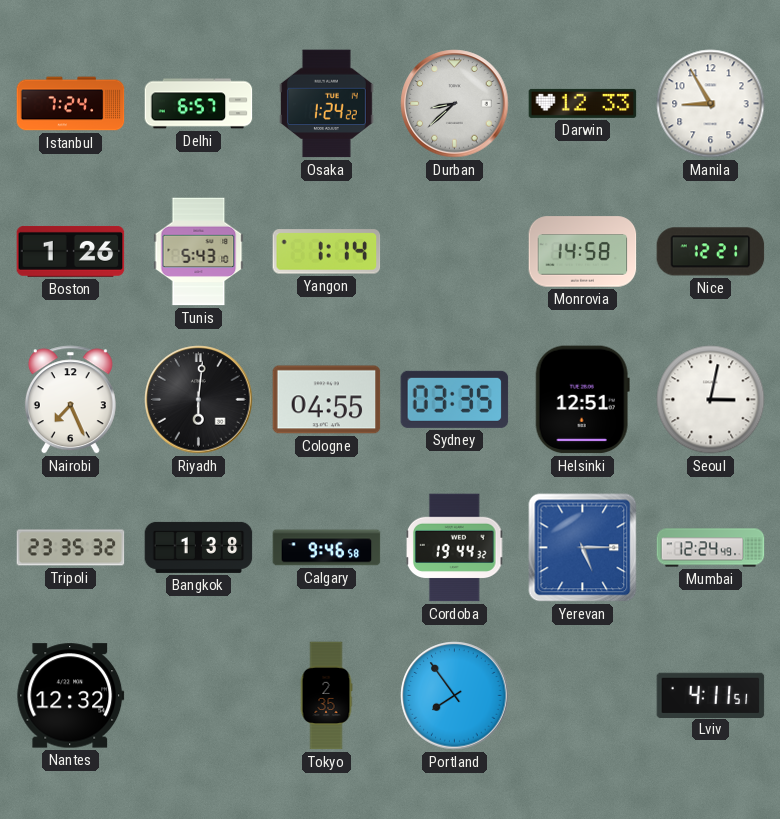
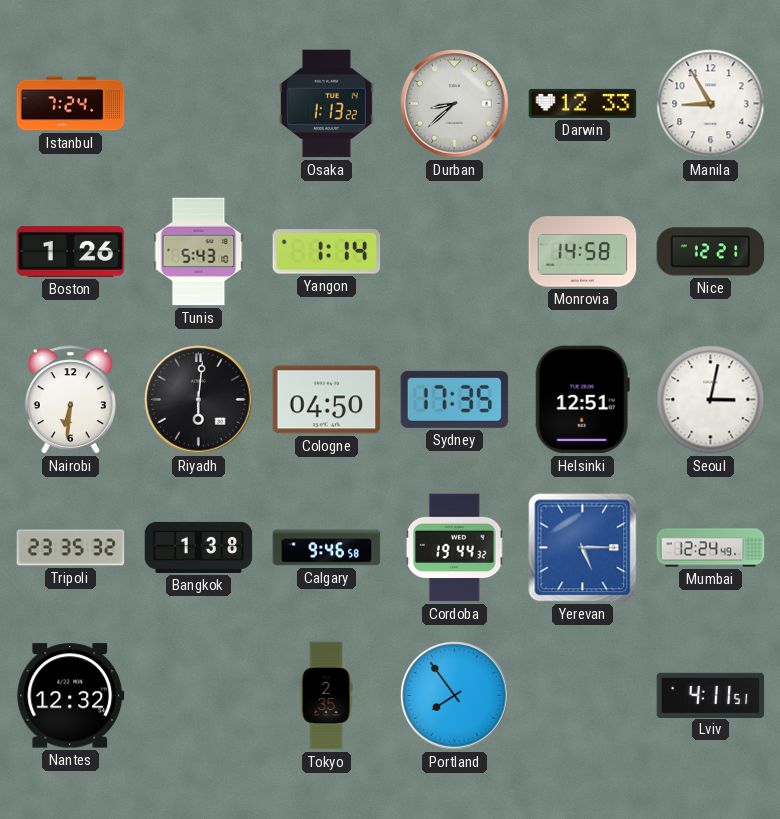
Delhi: 6:57 -> none
Osaka: 1:24 -> 1:13
Nairobi: 7:26 -> 6:31
Cologne: 04:55 -> 04:50
Sydney: 03:35 -> 17:35
